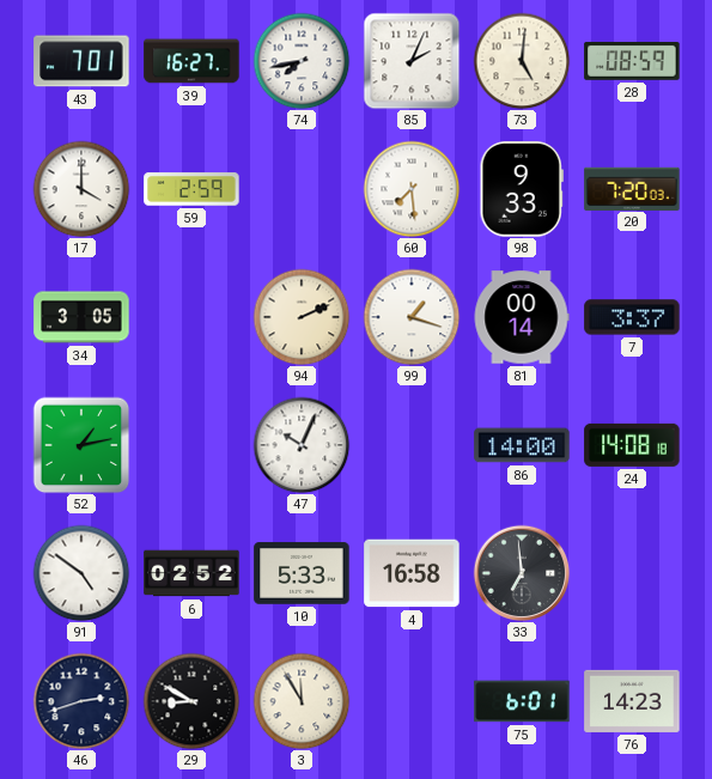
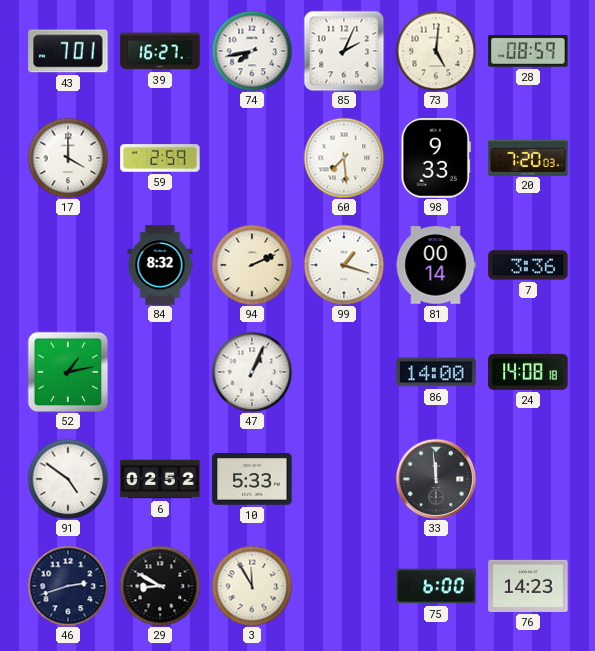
34: 3:05 -> none
84: none -> 8:32
7: 3:37 -> 3:36
47: 10:04 -> 1:04
4: 16:58 -> none
33: 6:59 -> 11:59
75: 6:01 -> 6:00
